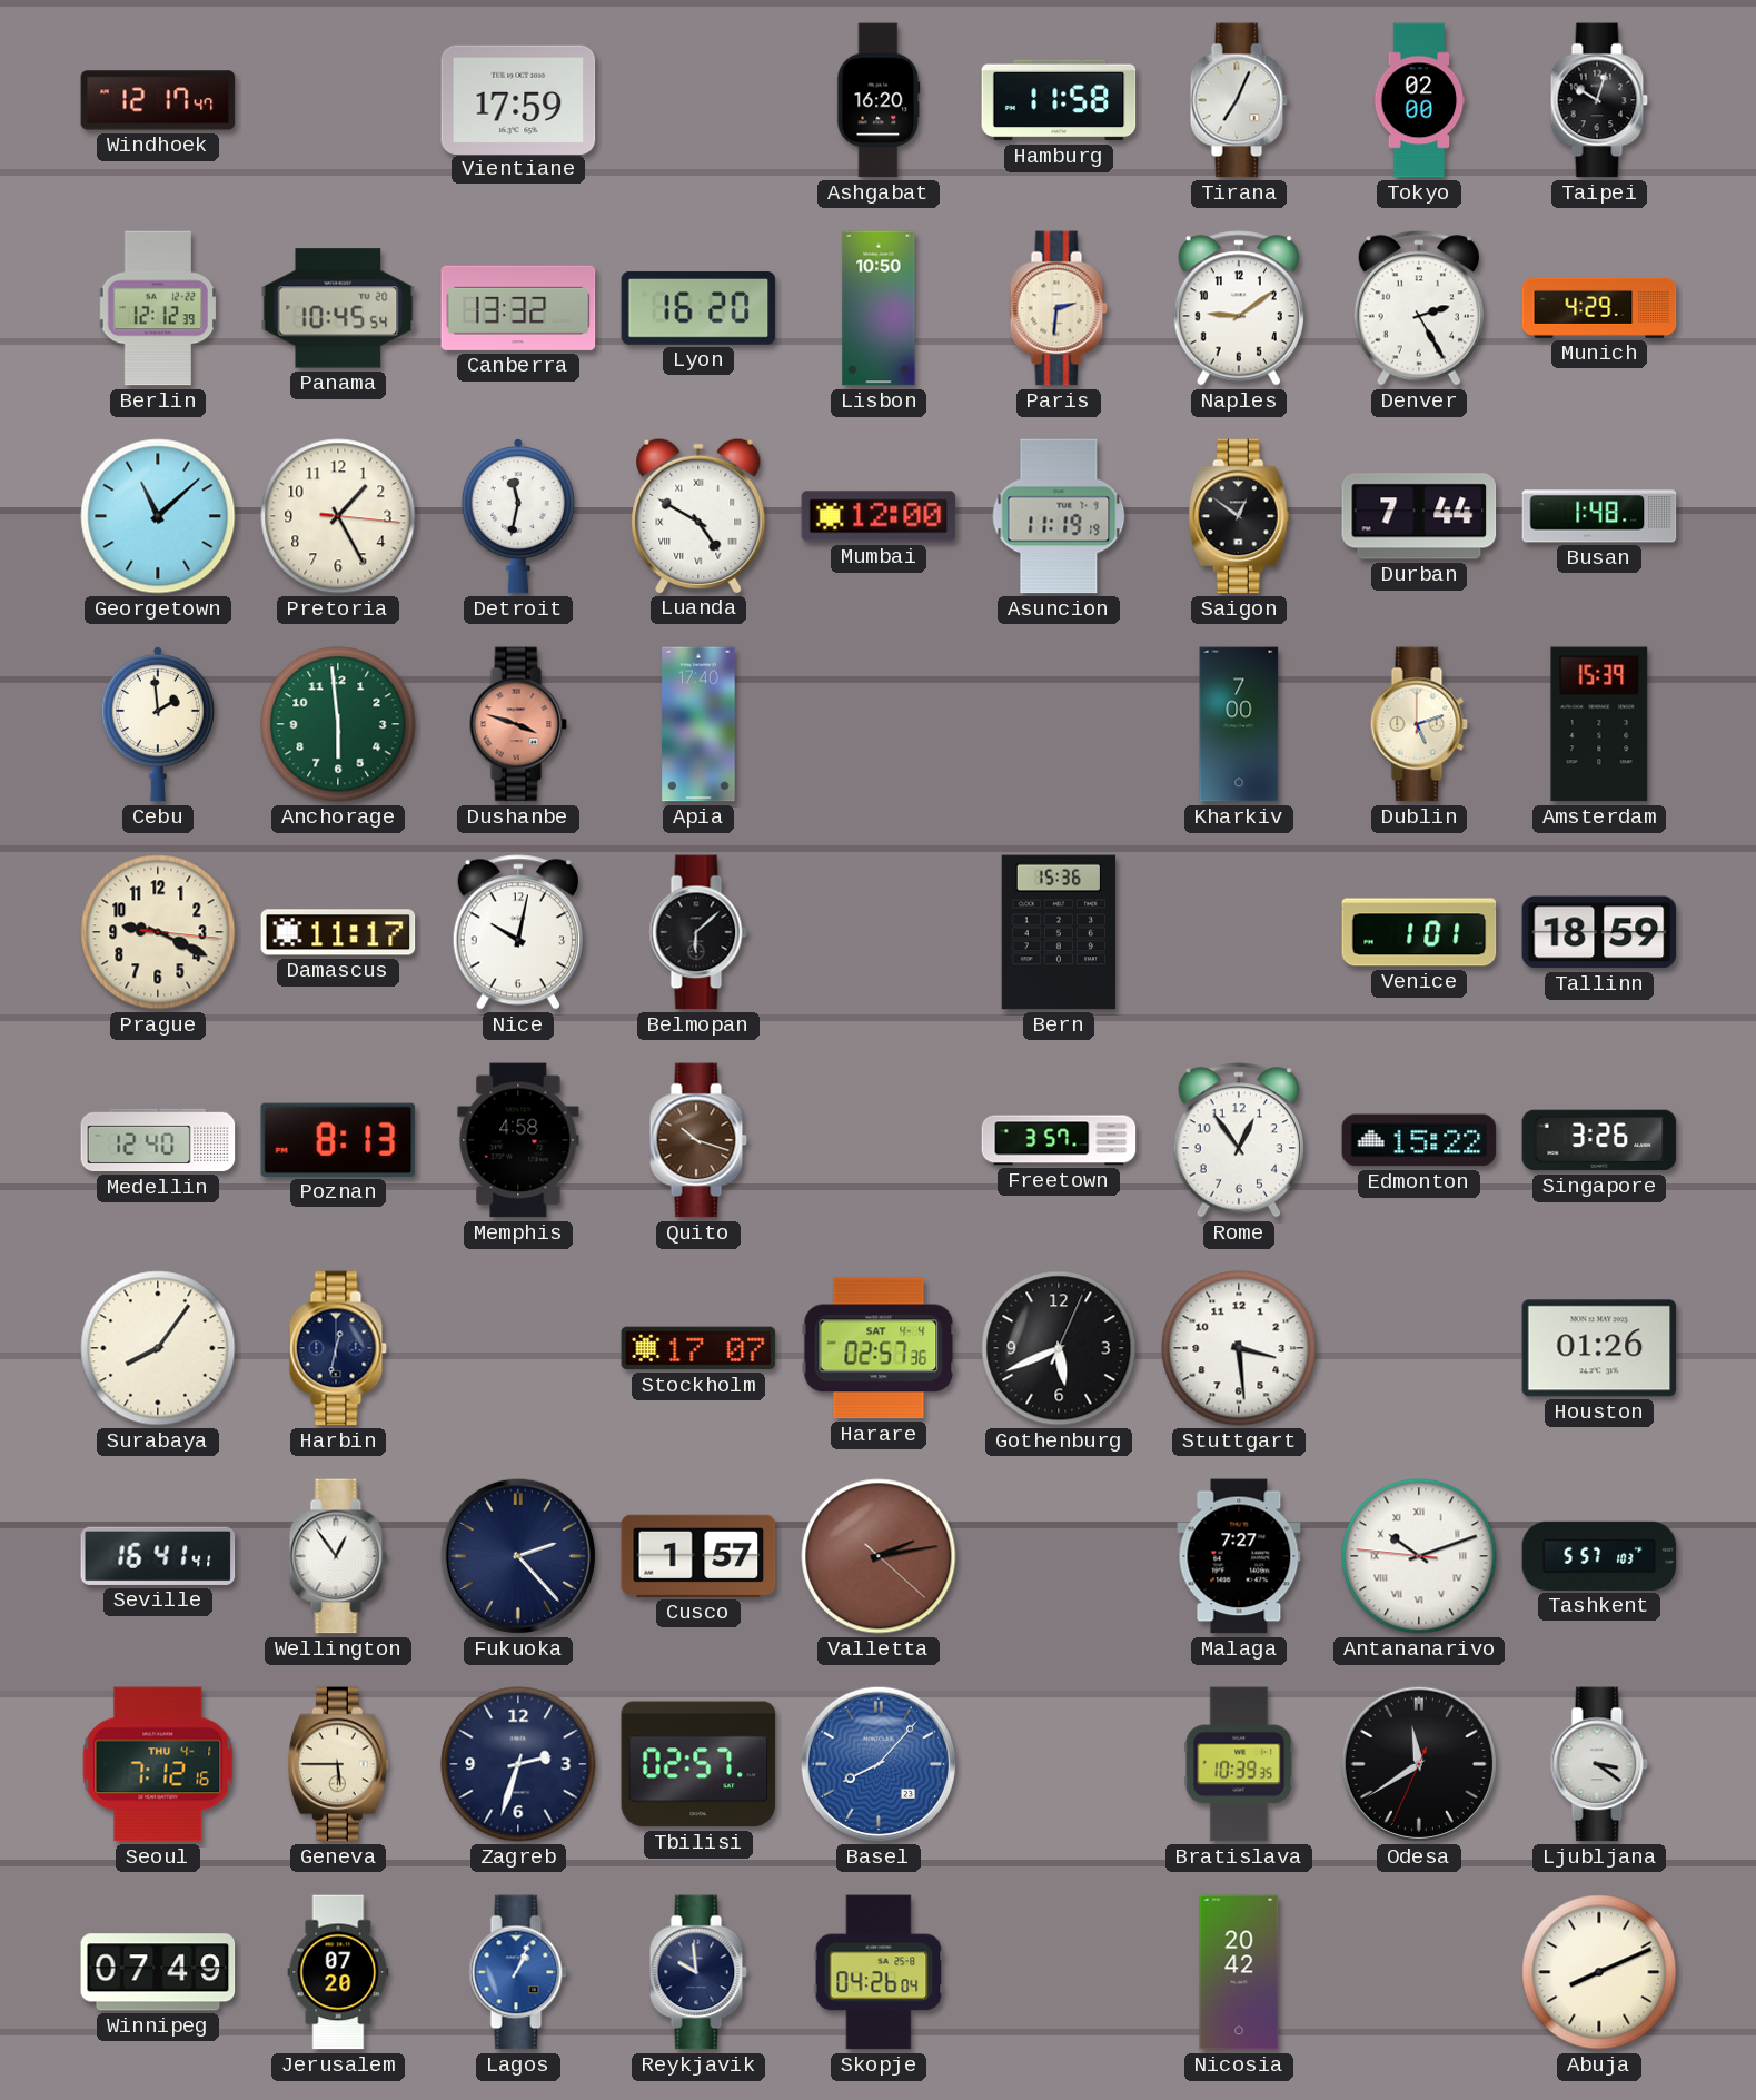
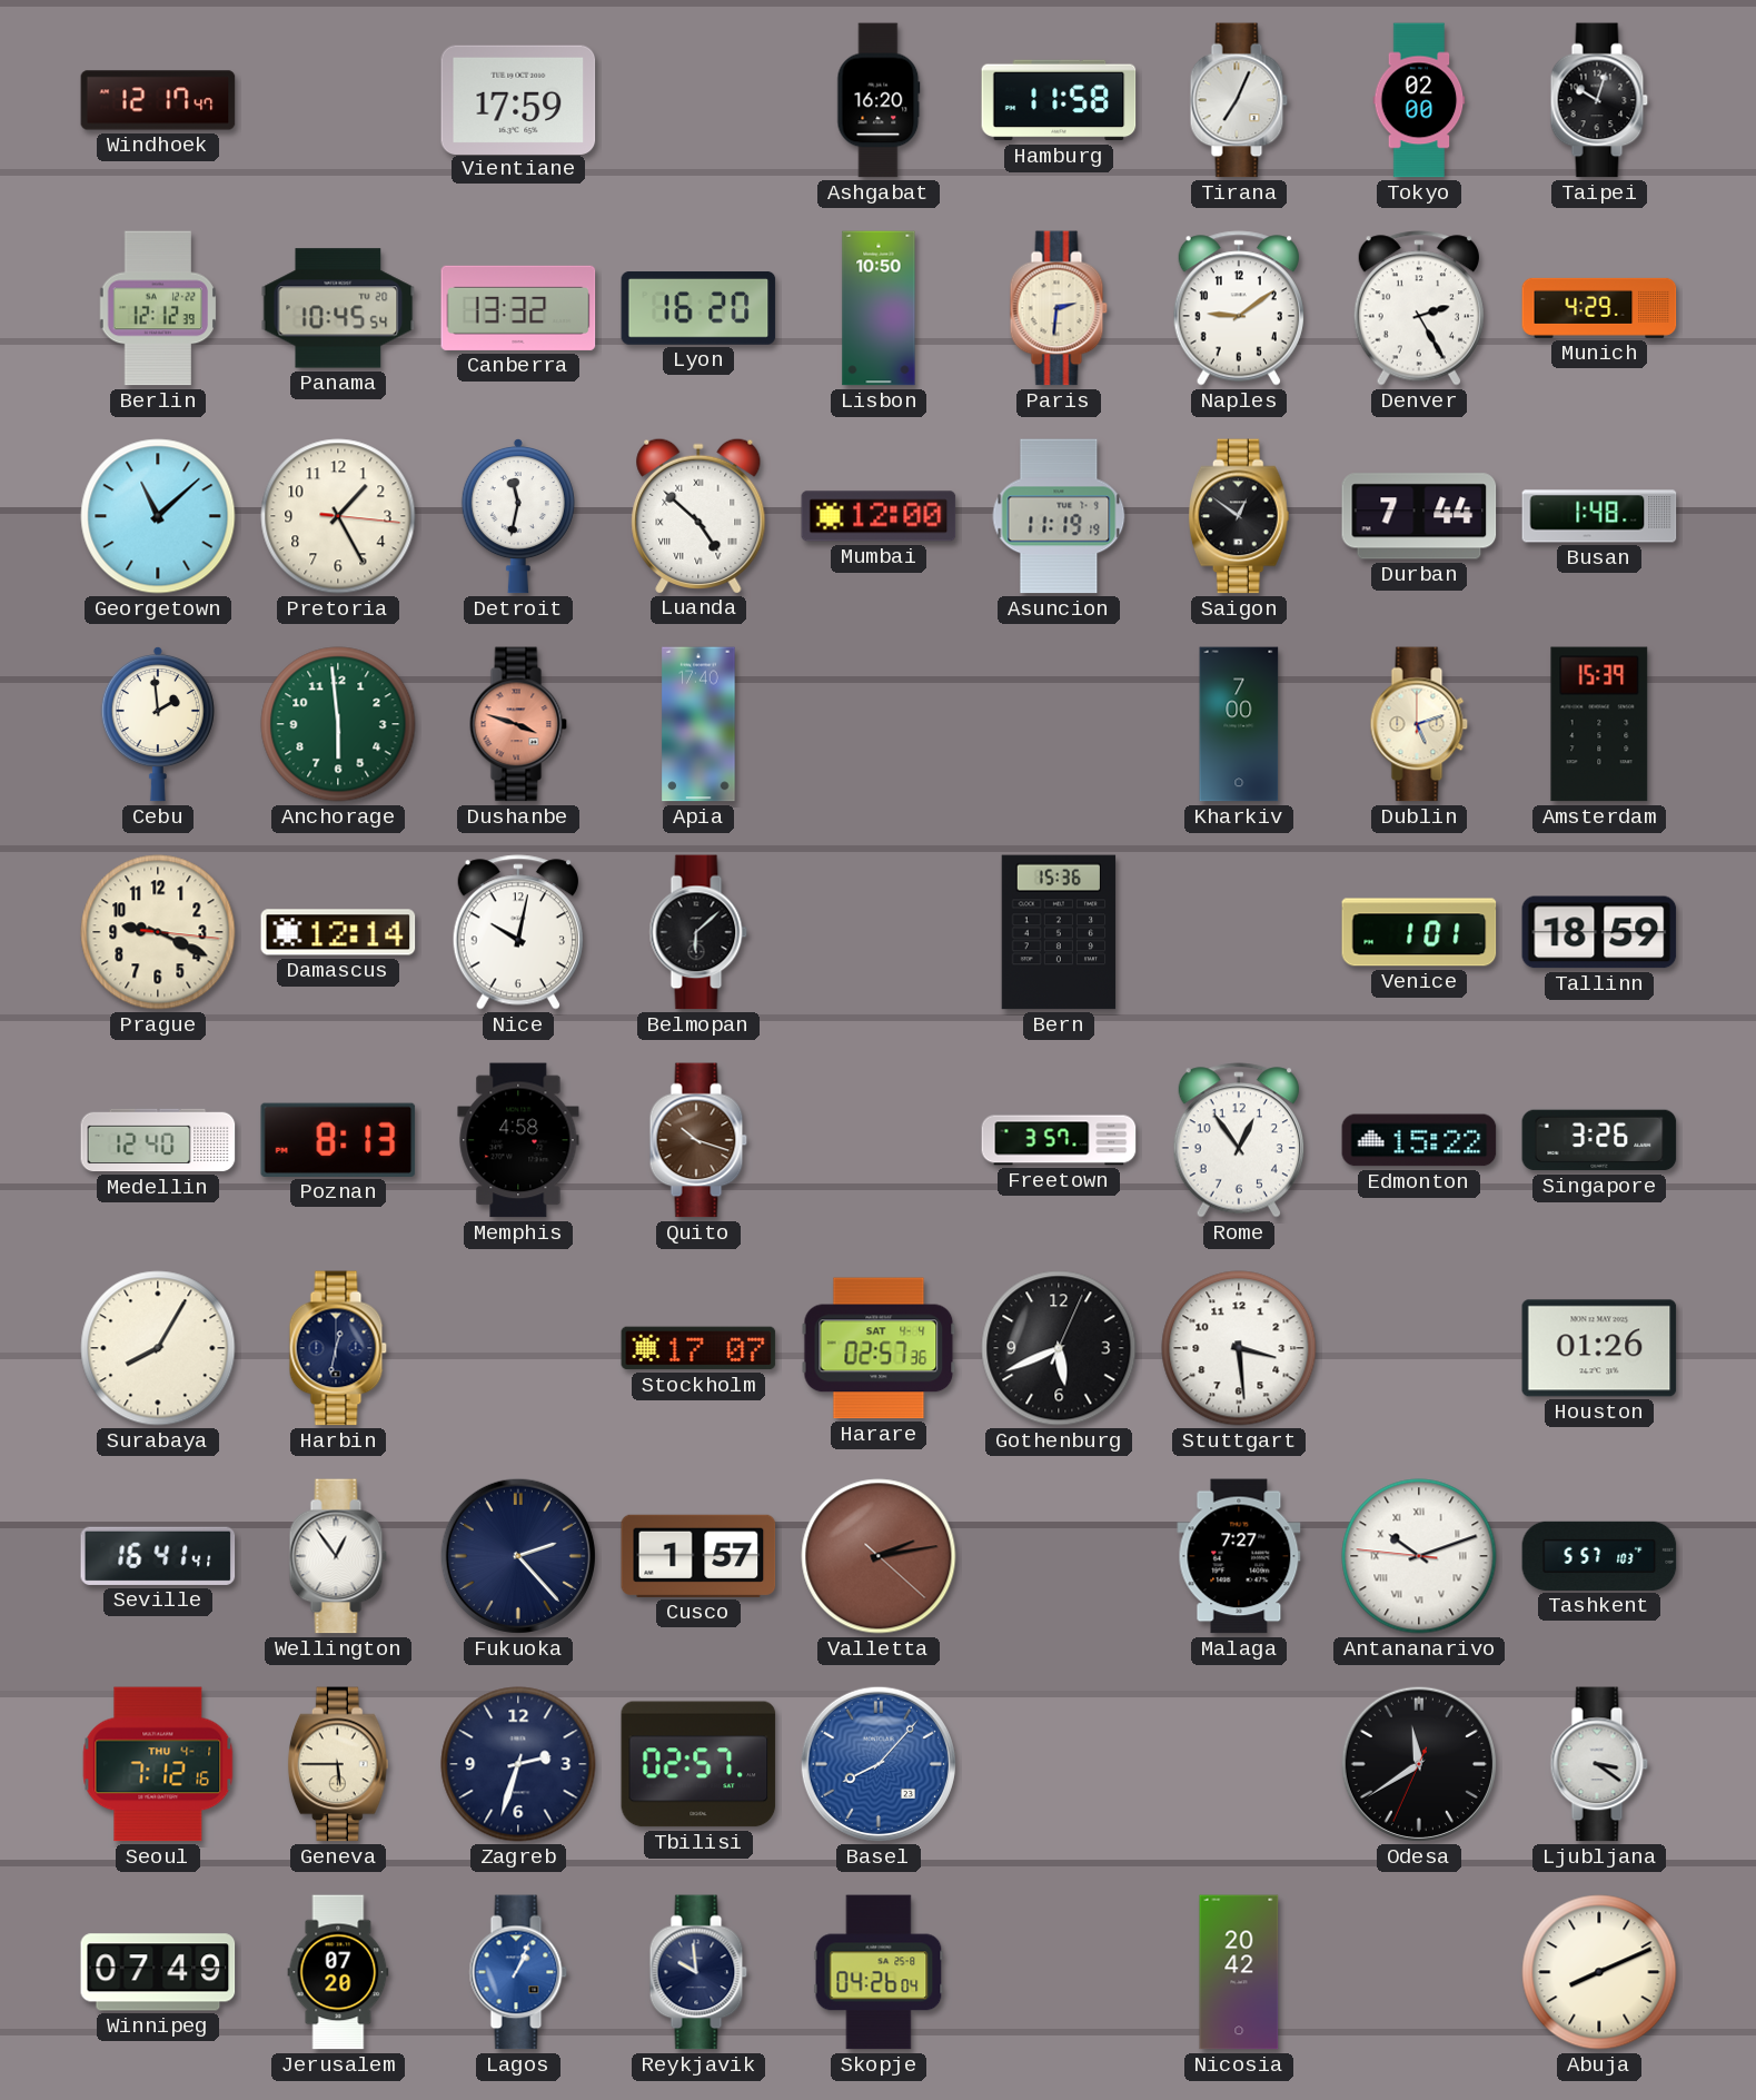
Luanda: 4:50 -> 4:52
Damascus: 11:17 -> 12:14
Surabaya: 8:06 -> 8:05
Bratislava: 10:39 -> none
